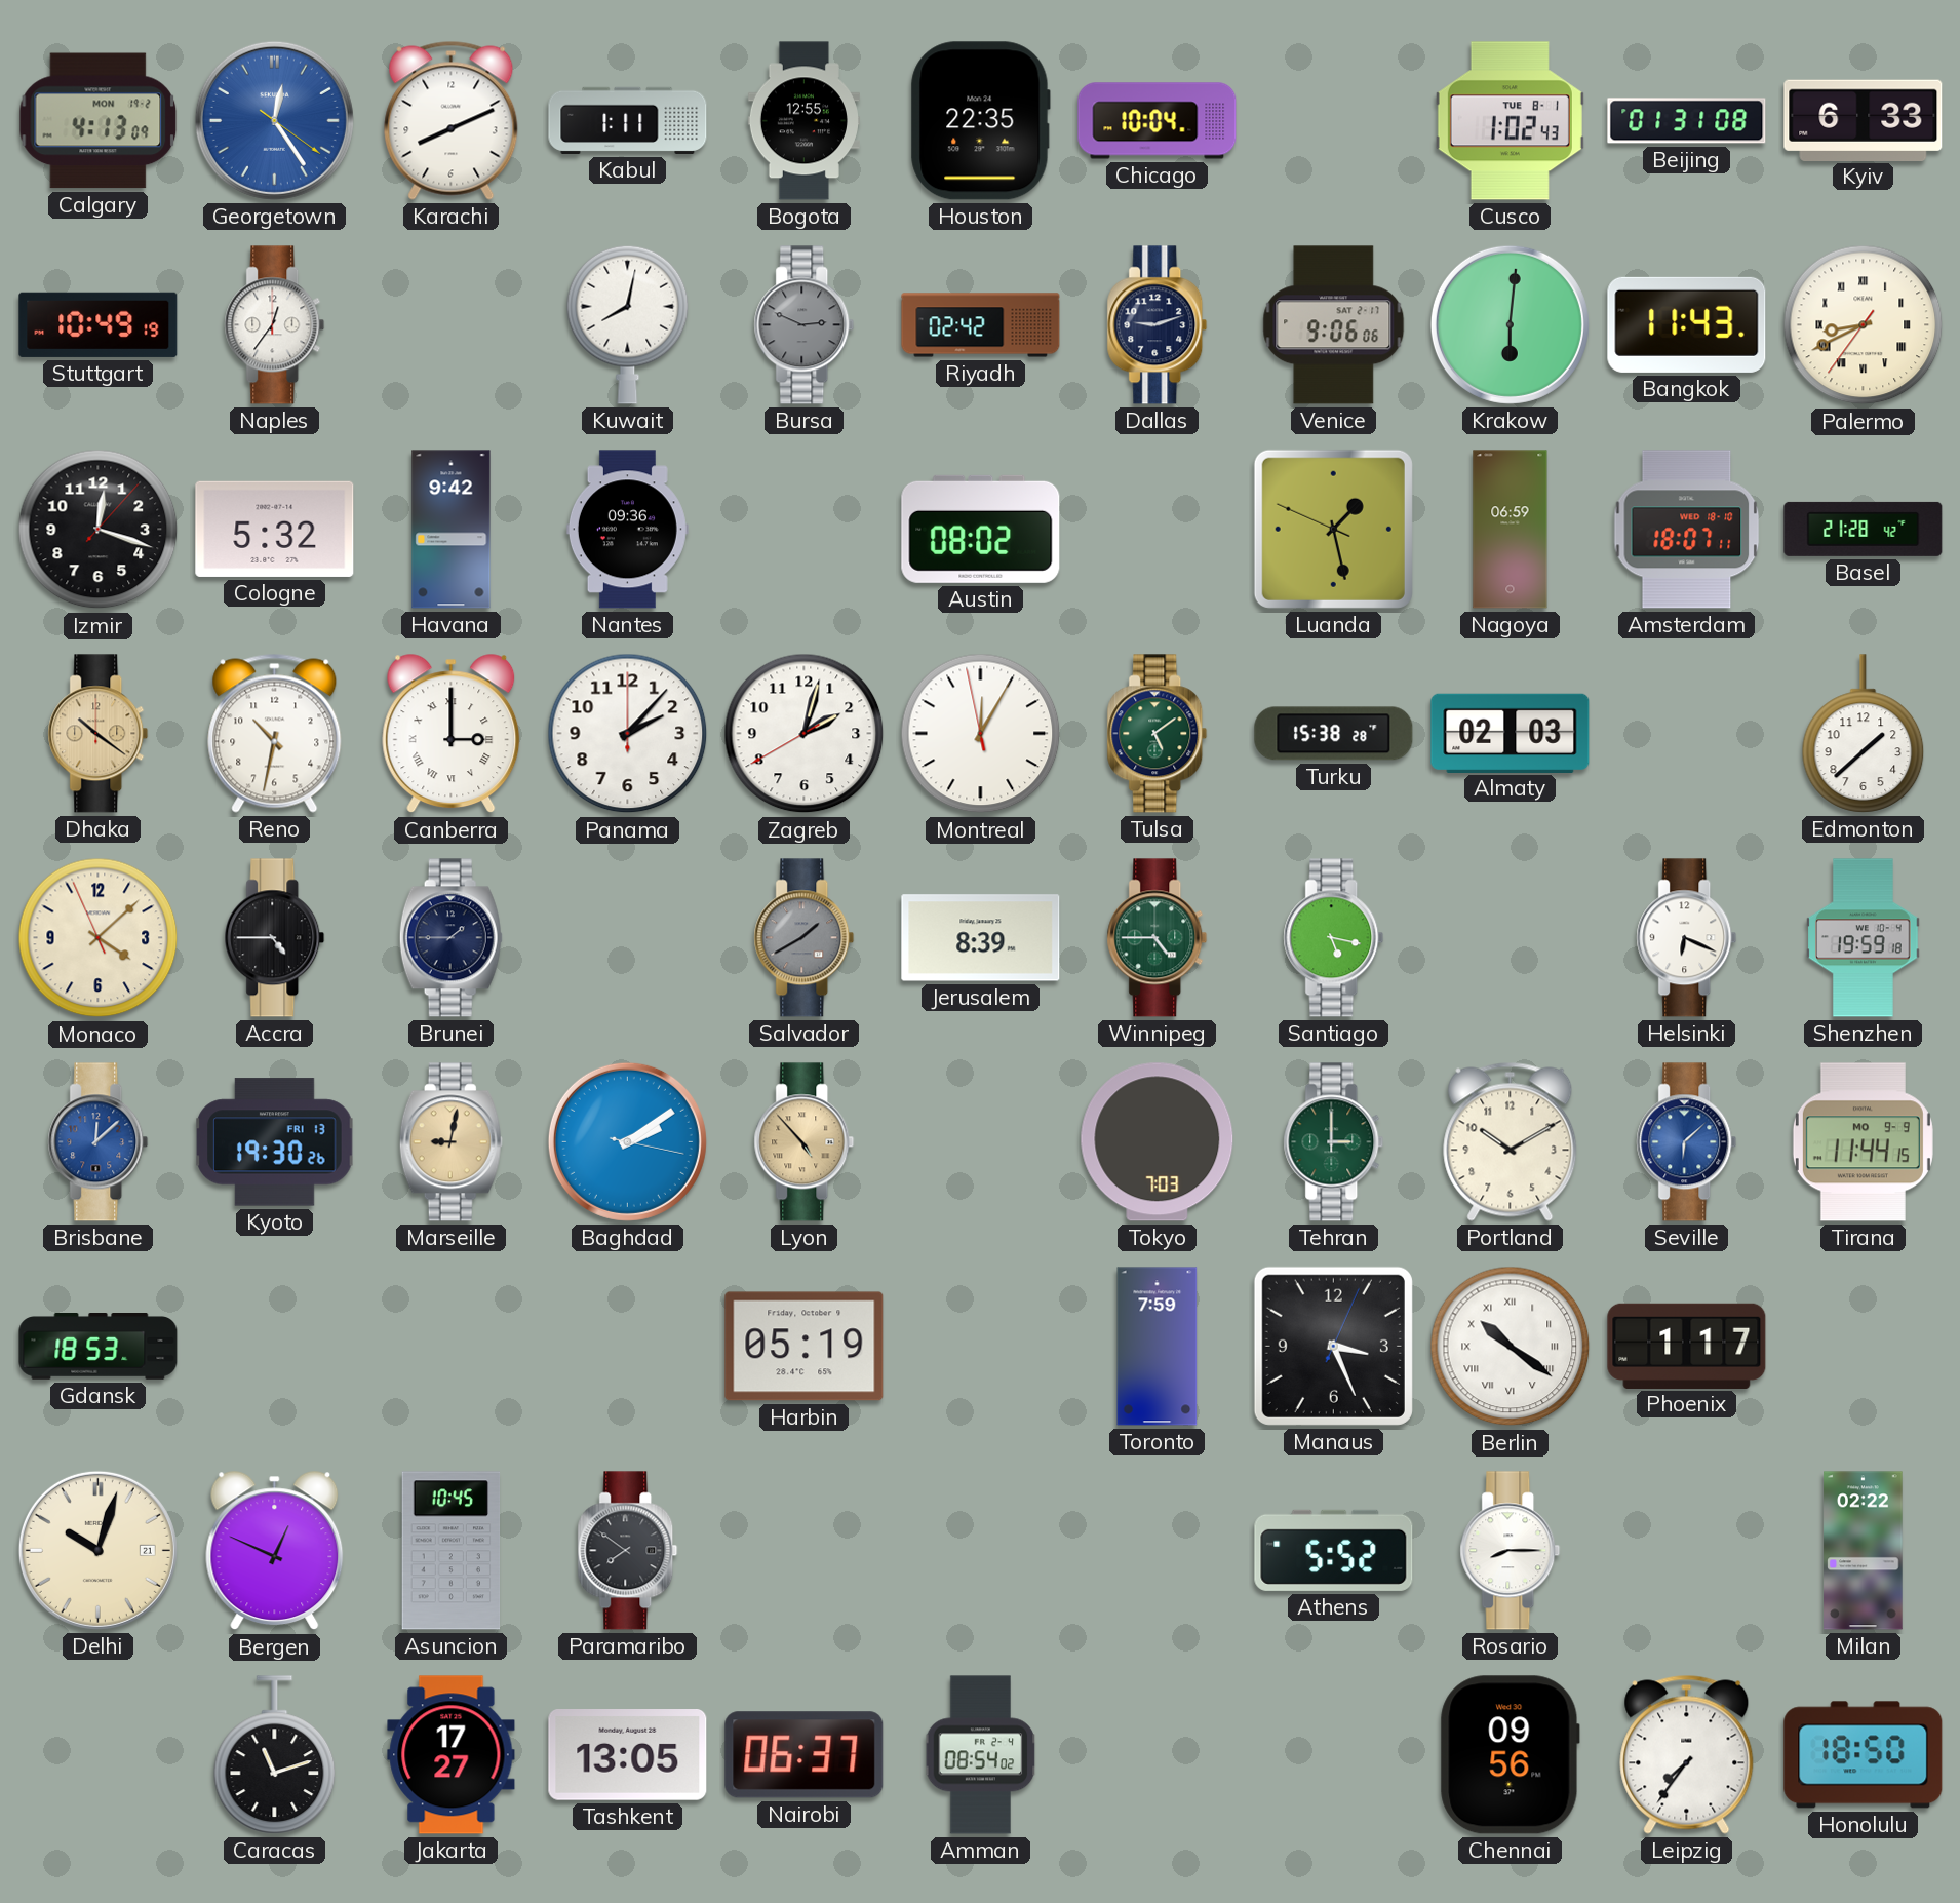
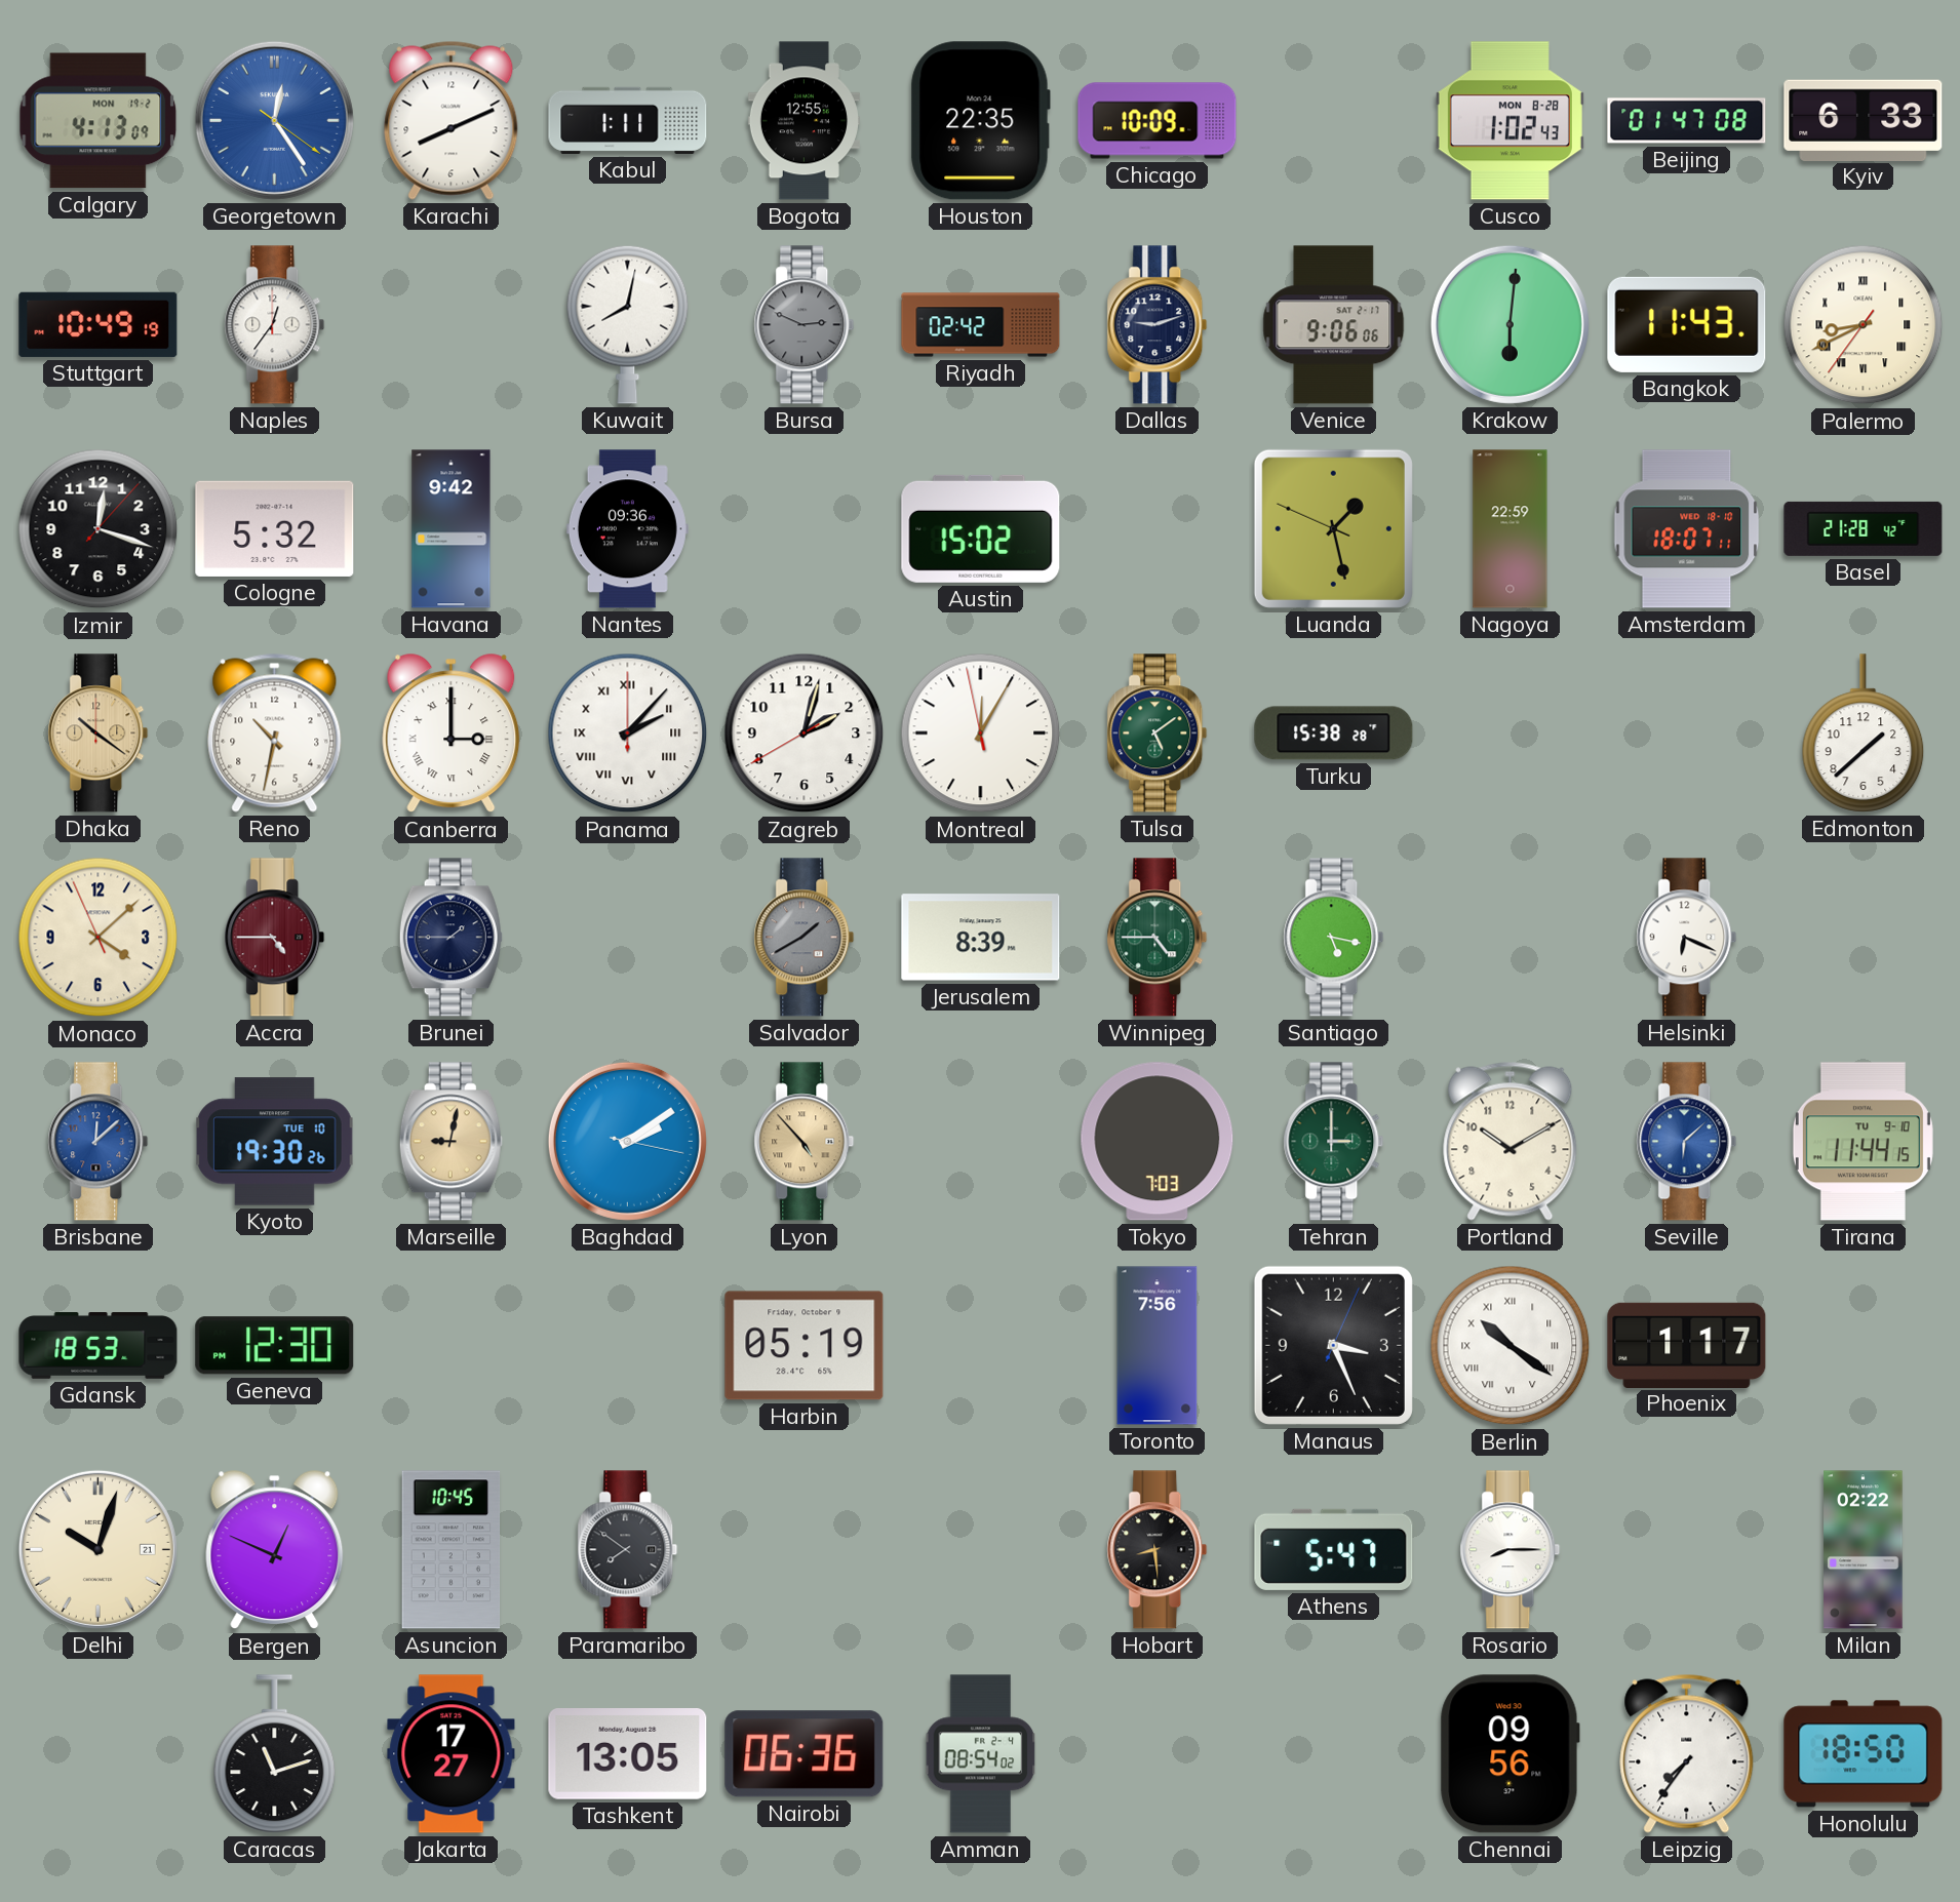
Chicago: 10:04 -> 10:09
Cusco date: TUE 8-1 -> MON 8-28
Beijing: 01:31 -> 01:47
Austin: 08:02 -> 15:02
Nagoya: 06:59 -> 22:59
Panama numerals: Arabic -> Roman
Almaty: 02:03 -> none
Accra dial: black -> burgundy
Shenzhen: 19:59 -> none
Kyoto date: FRI 13 -> TUE 10
Tirana date: MO 9-9 -> TU 9-10
Geneva: none -> 12:30
Toronto: 7:59 -> 7:56
Hobart: none -> 8:29
Athens: 5:52 -> 5:47
Nairobi: 06:37 -> 06:36
